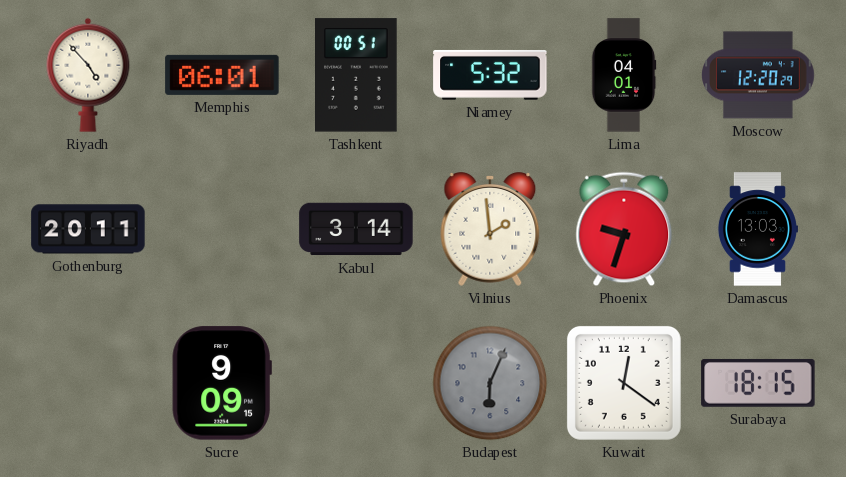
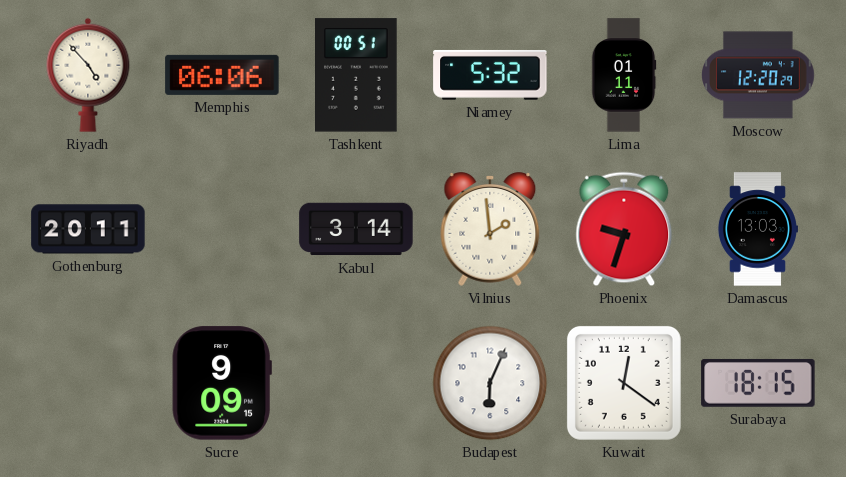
Memphis: 06:01 -> 06:06
Lima: 04:01 -> 01:11
Budapest dial: grey -> white
